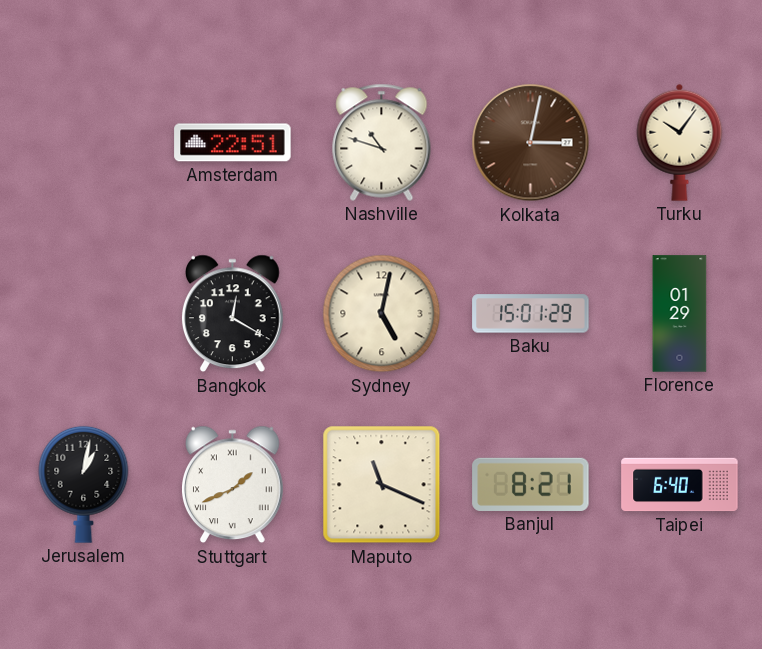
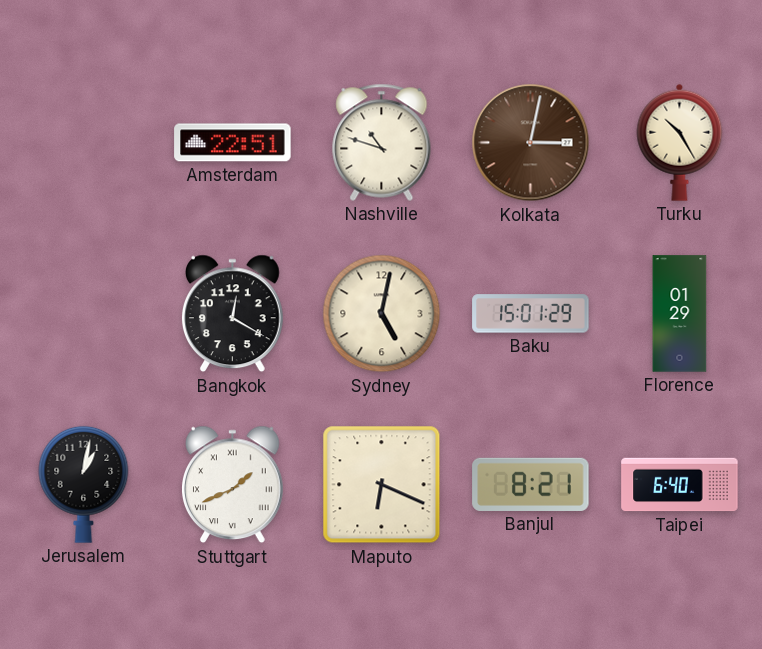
Turku: 10:06 -> 10:25
Maputo: 11:19 -> 6:19
